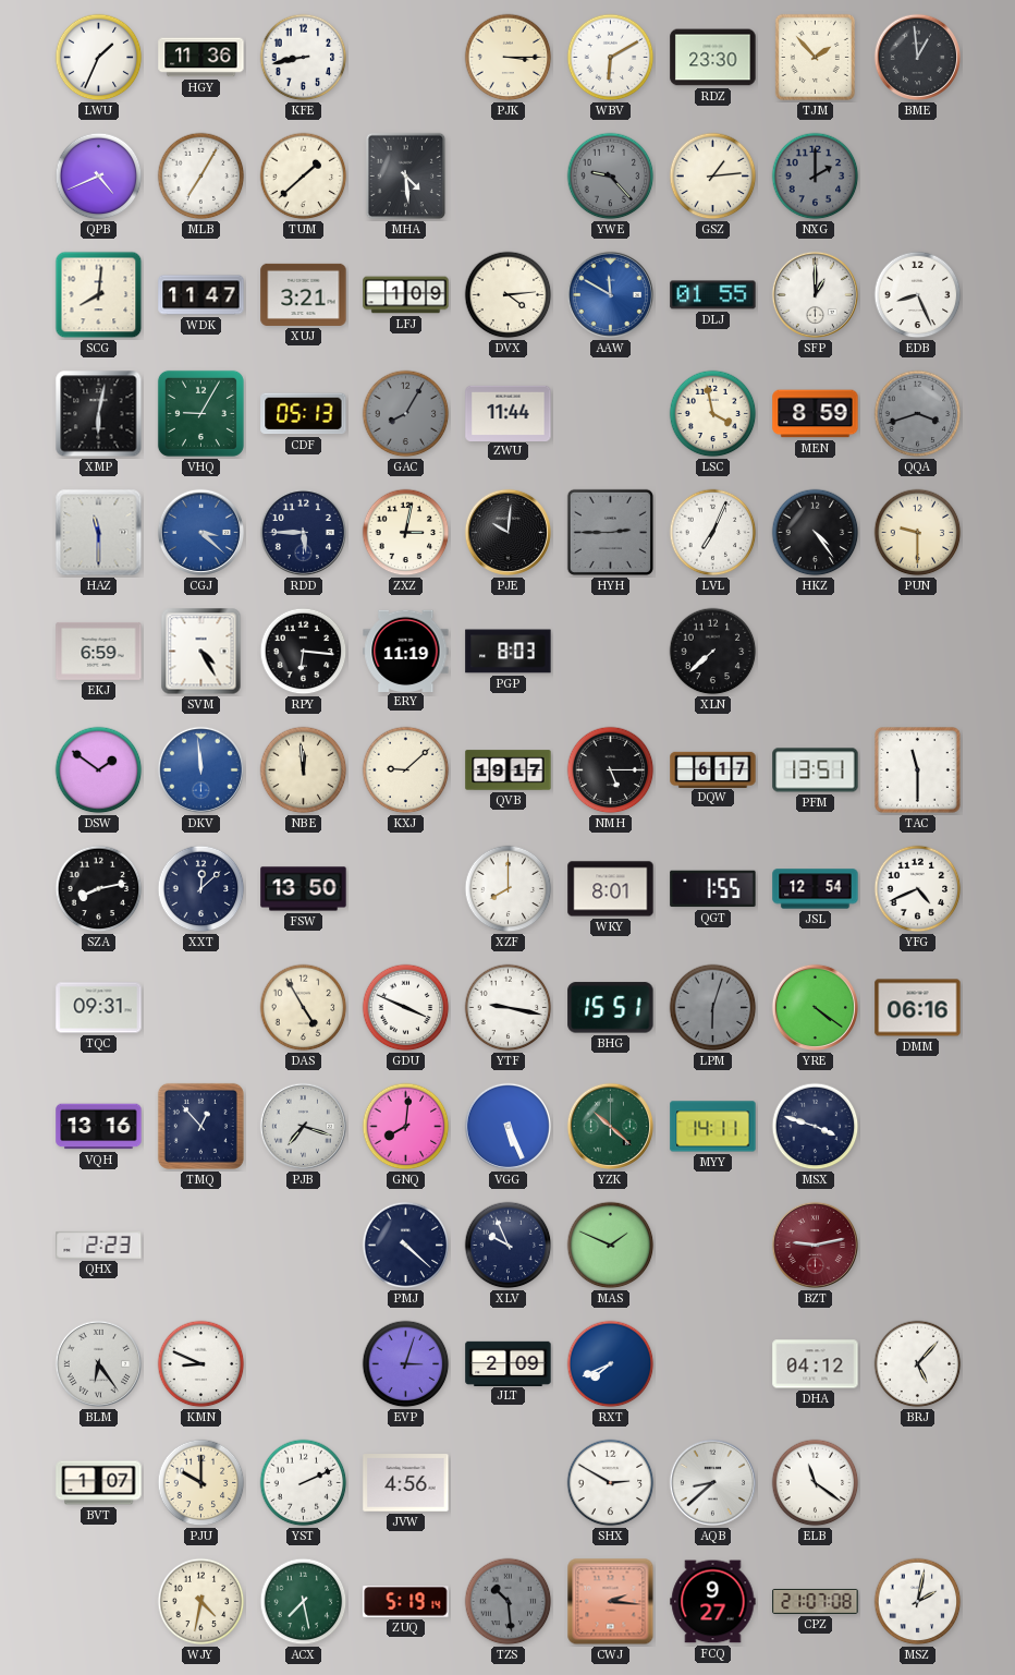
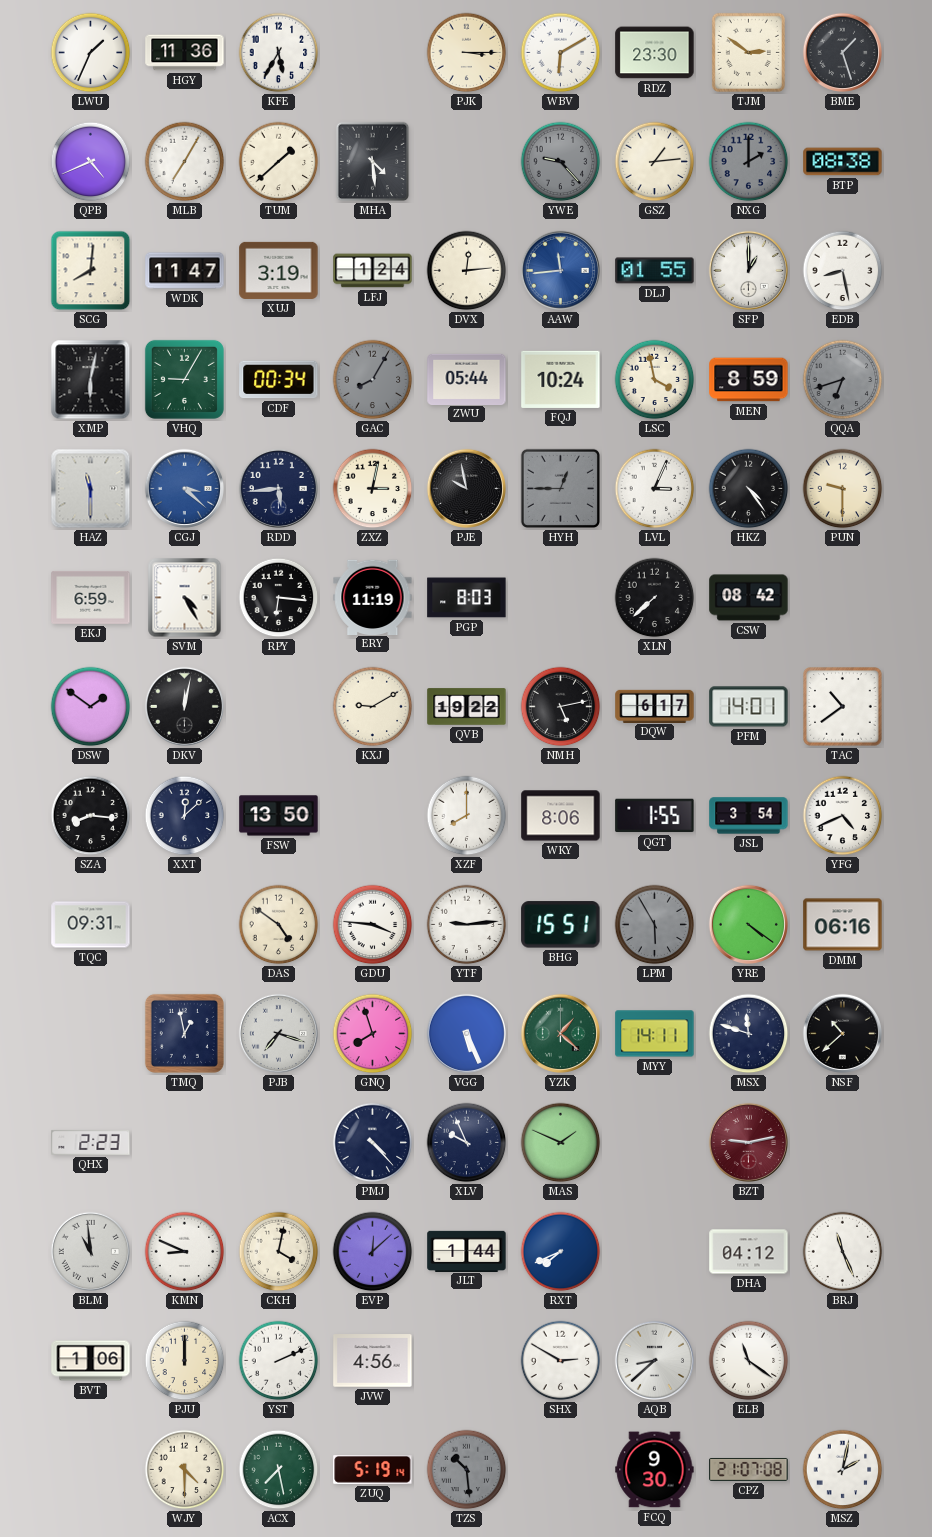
KFE: 8:43 -> 5:35
TJM: 1:53 -> 2:51
BME: 12:59 -> 1:27
BTP: none -> 08:38
XUJ: 3:21 -> 3:19
LFJ: 1:09 -> 1:24
DVX: 4:14 -> 12:14
AAW: 11:50 -> 11:44
EDB: 8:26 -> 8:28
CDF: 05:13 -> 00:34
ZWU: 11:44 -> 05:44
FQJ: none -> 10:24
QQA: 3:42 -> 6:42
RDD: 5:45 -> 5:44
PJE: 10:01 -> 9:58
HYH: 2:45 -> 12:45
LVL: 7:04 -> 3:04
CSW: none -> 08:42
DKV: 11:59 -> 12:02
DKV dial: blue -> black
NBE: 11:59 -> none
KXJ: 9:08 -> 9:10
QVB: 19:17 -> 19:22
NMH: 5:15 -> 5:13
PFM: 13:51 -> 14:01
TAC: 11:30 -> 10:39
SZA: 8:13 -> 8:16
WKY: 8:01 -> 8:06
JSL: 12:54 -> 3:54
DAS: 4:55 -> 4:51
GDU: 3:49 -> 3:46
YTF: 9:17 -> 9:14
LPM: 6:03 -> 5:55
VQH: 13:16 -> none
TMQ: 12:53 -> 12:58
GNQ: 8:01 -> 7:57
YZK: 10:22 -> 1:22
MSX: 3:48 -> 11:48
NSF: none -> 10:38
PMJ: 4:22 -> 4:23
BLM: 6:24 -> 10:59
CKH: none -> 4:02
EVP: 3:03 -> 12:08
JLT: 2:09 -> 1:44
BRJ: 5:07 -> 11:26
BVT: 1:07 -> 1:06
PJU: 10:00 -> 12:00
WJY: 4:32 -> 4:30
CWJ: 2:16 -> none
FCQ: 9:27 -> 9:30
